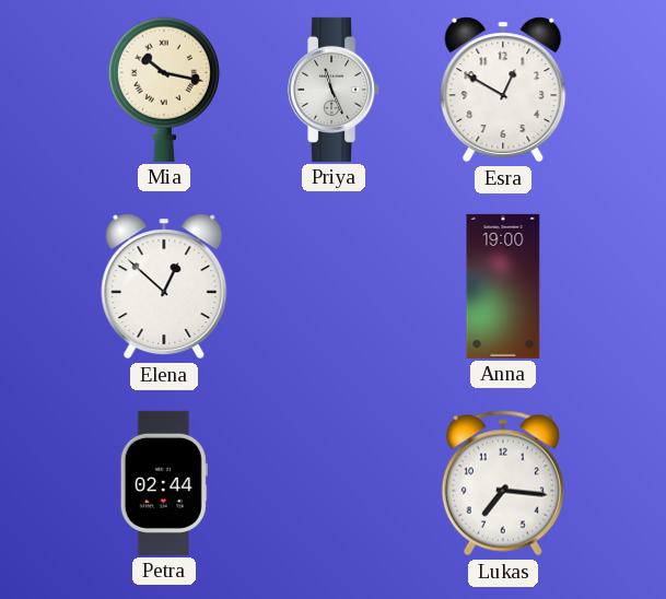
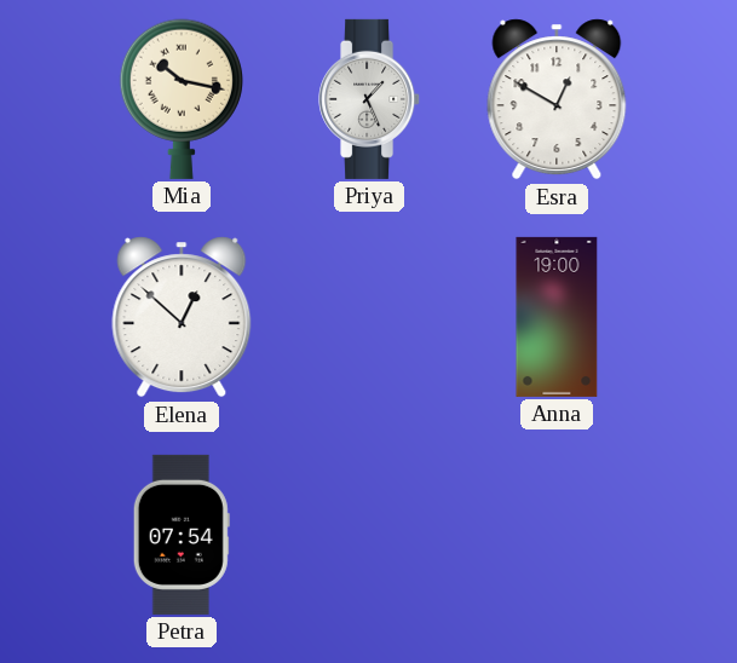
Priya: 11:26 -> 1:26
Petra: 02:44 -> 07:54
Lukas: 7:16 -> none
